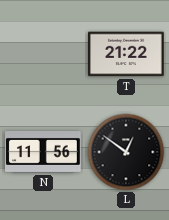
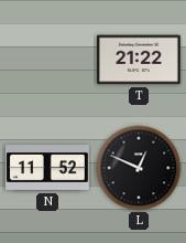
N: 11:56 -> 11:52
L: 12:51 -> 12:49
